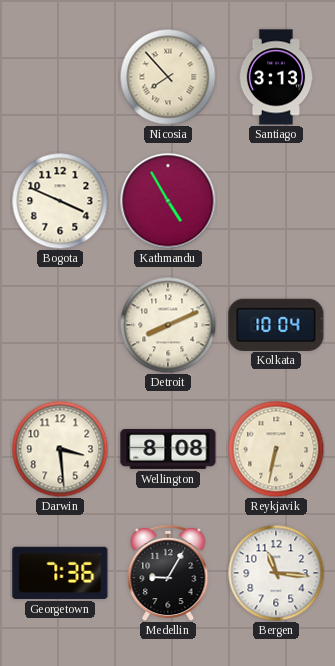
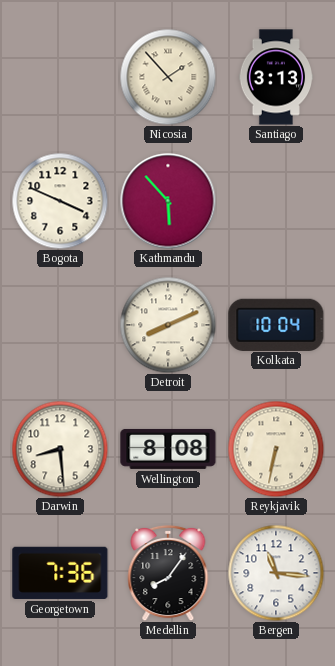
Nicosia: 7:53 -> 1:53
Kathmandu: 4:55 -> 5:53
Darwin: 3:29 -> 8:29
Medellin: 9:05 -> 8:06
